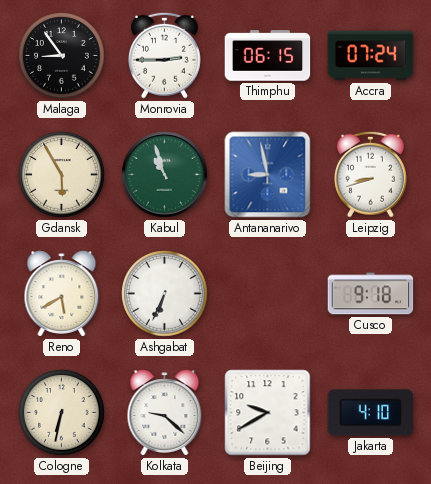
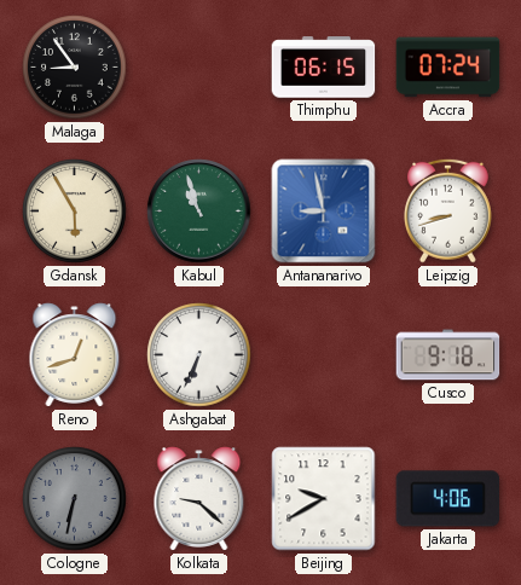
Monrovia: 2:45 -> none
Reno: 5:40 -> 12:42
Cologne dial: cream -> grey
Jakarta: 4:10 -> 4:06
